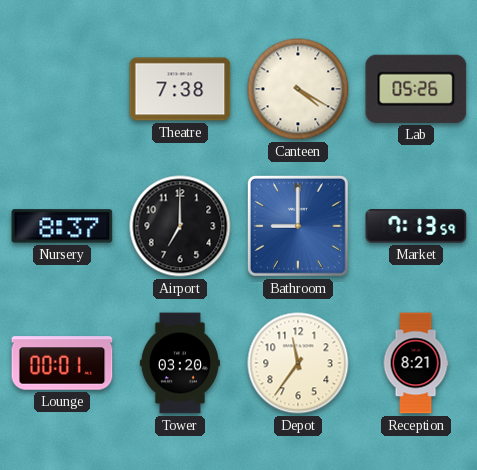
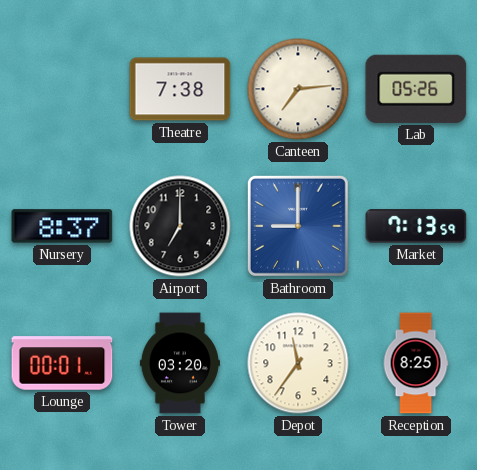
Canteen: 4:20 -> 7:14
Reception: 8:21 -> 8:25
